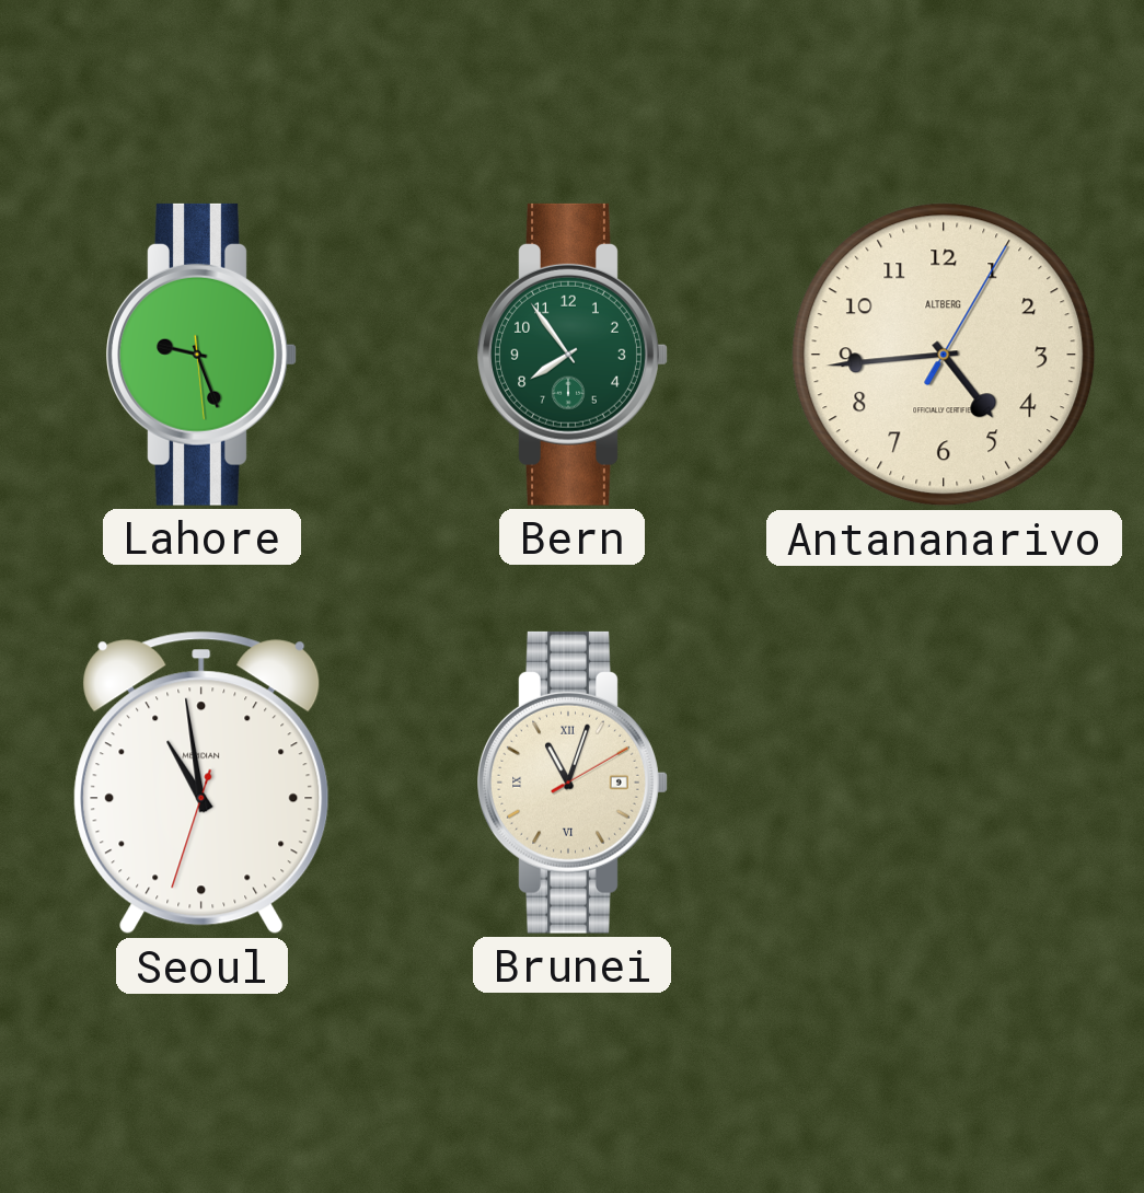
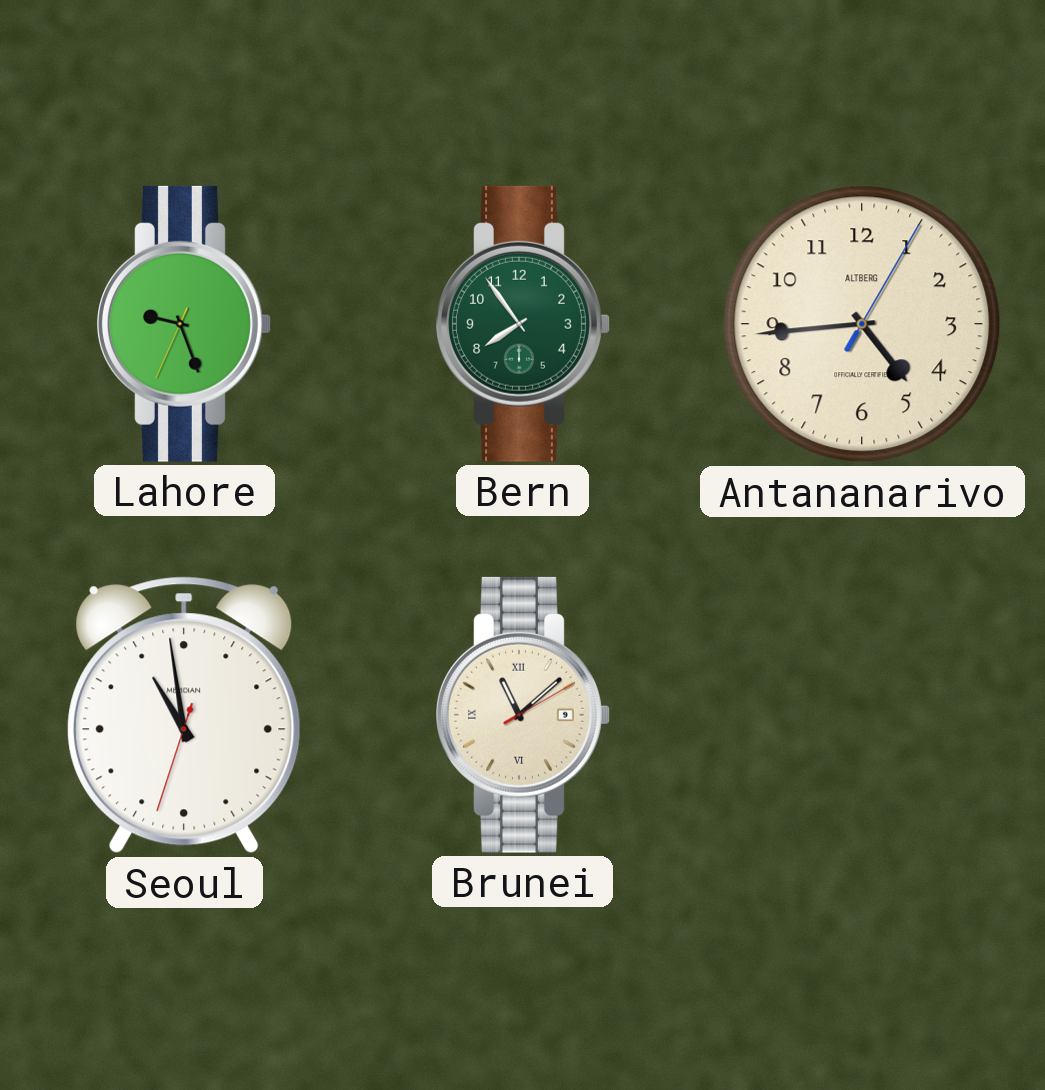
Lahore: 9:26:29 -> 9:26:34
Brunei: 11:03 -> 11:08
